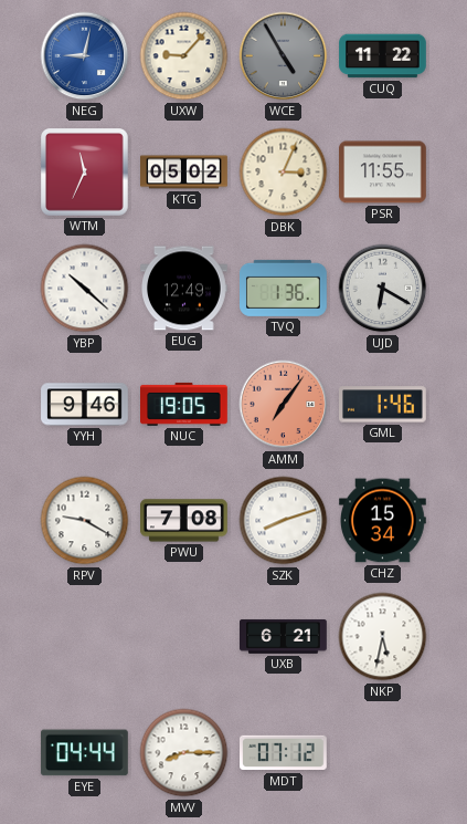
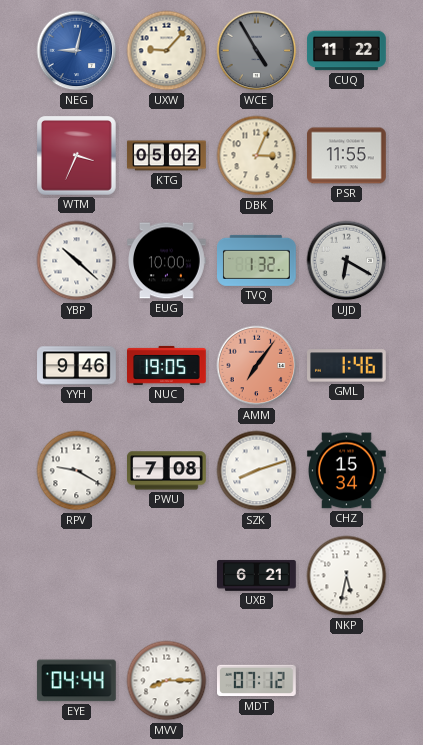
WTM: 11:34 -> 3:34
EUG: 12:49 -> 10:00
TVQ: 1:36 -> 1:32
